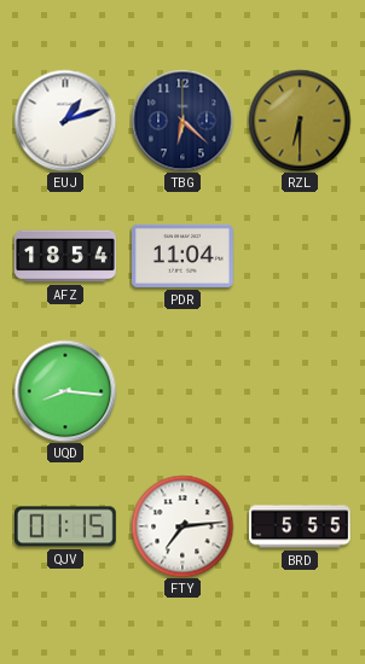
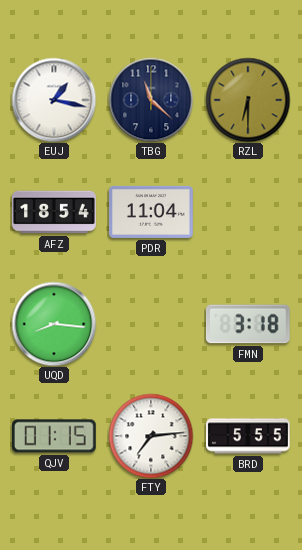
EUJ: 1:12 -> 1:17
TBG: 6:22 -> 11:22
FMN: none -> 3:18
